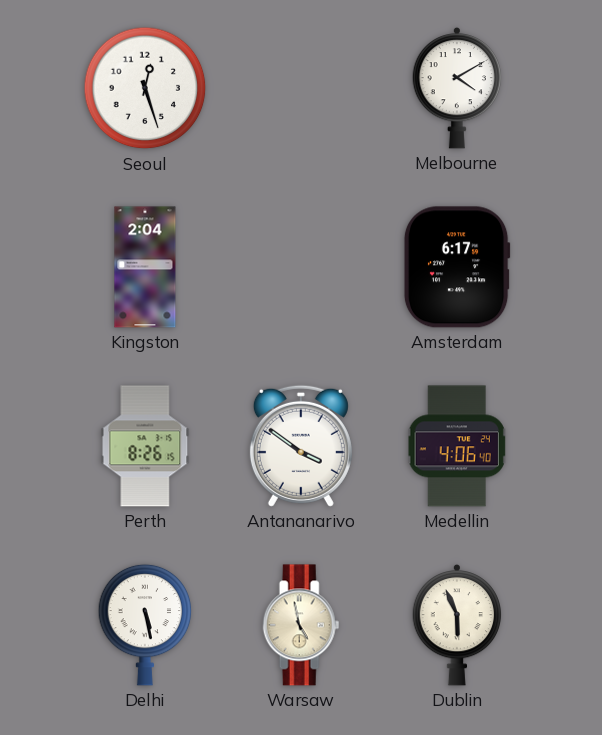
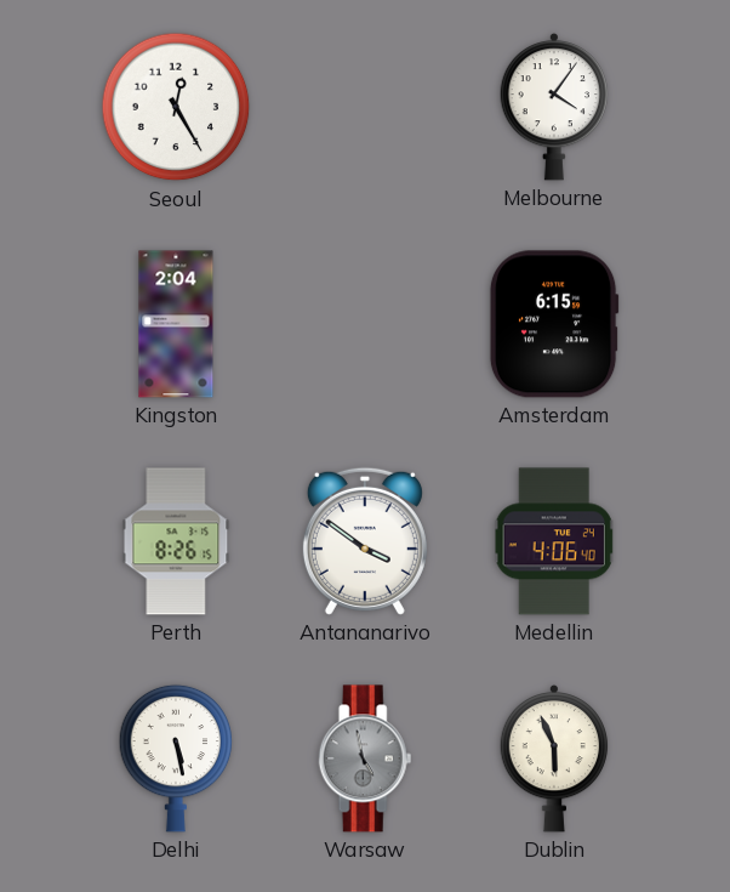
Seoul: 12:27 -> 12:25
Melbourne: 4:10 -> 4:06
Amsterdam: 6:17 -> 6:15
Warsaw dial: cream -> grey
